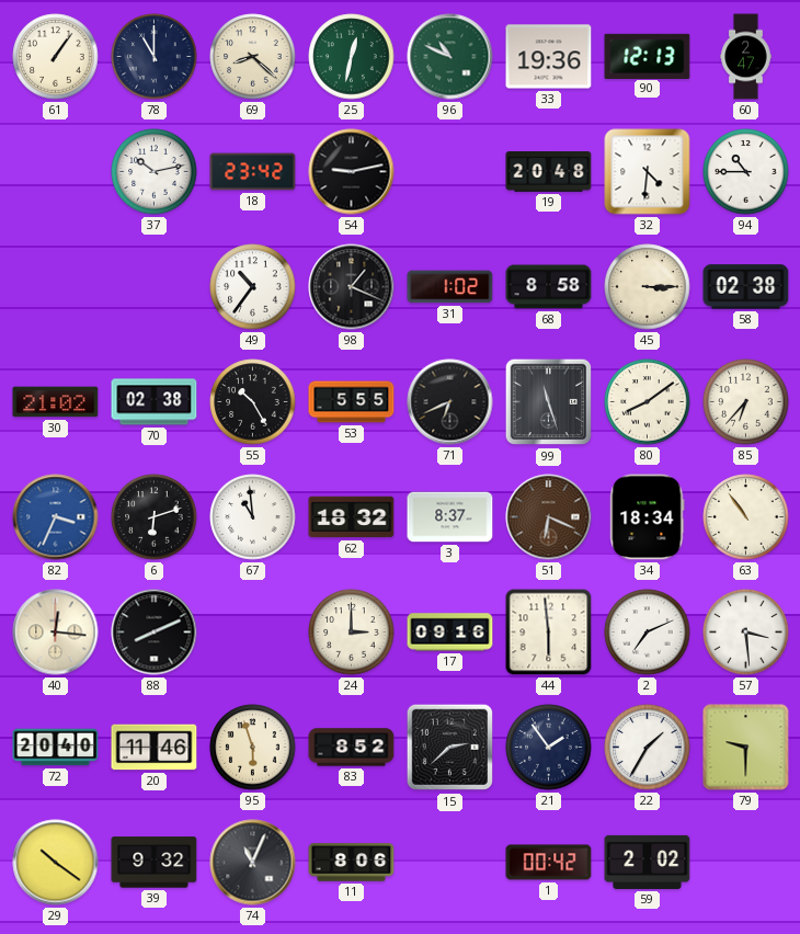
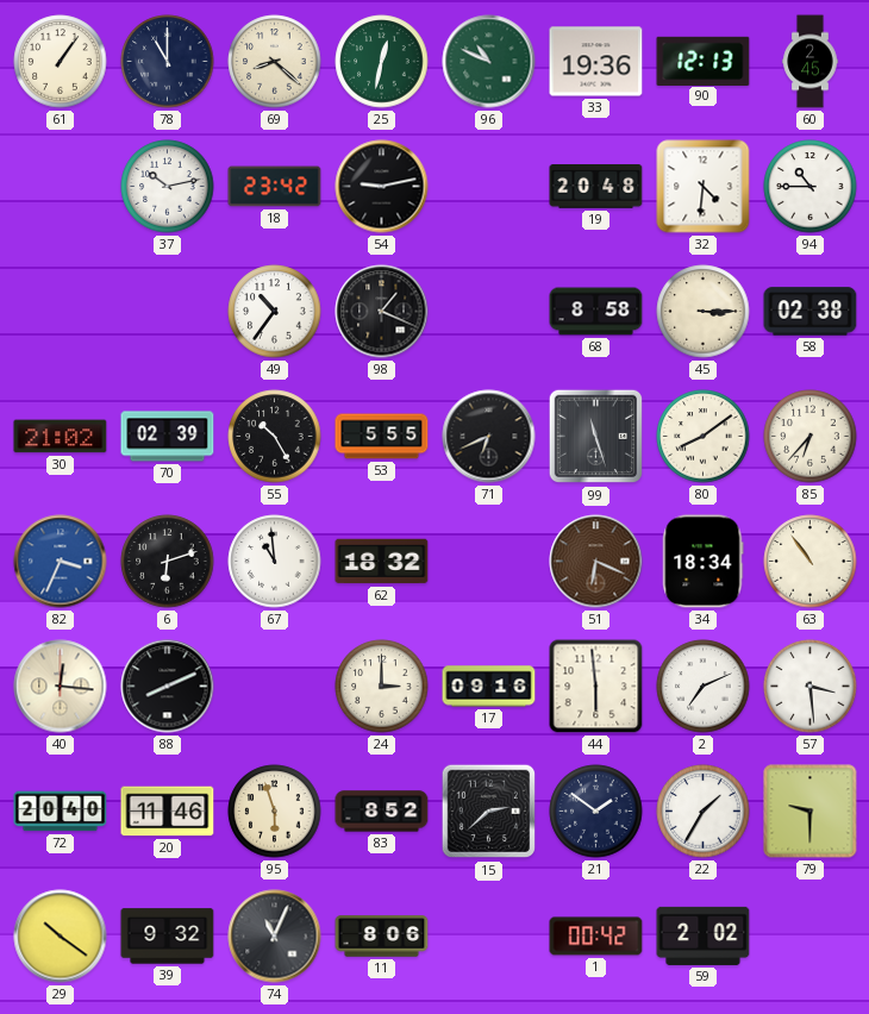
60: 2:47 -> 2:45
31: 1:02 -> none
70: 02:38 -> 02:39
3: 8:37 -> none
21: 1:54 -> 1:51
